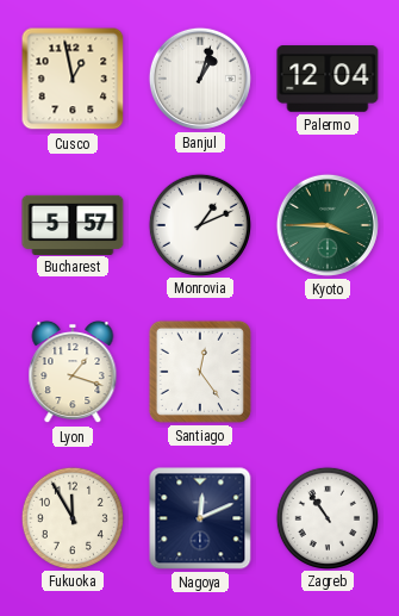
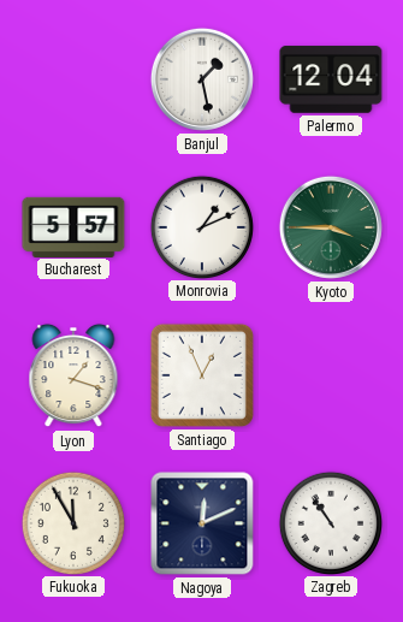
Cusco: 12:58 -> none
Banjul: 1:03 -> 1:28
Santiago: 12:24 -> 12:56
